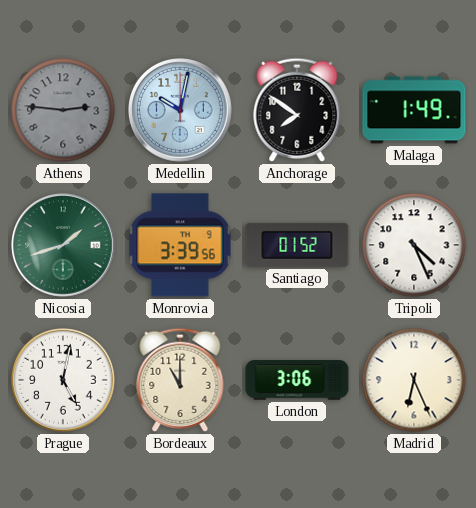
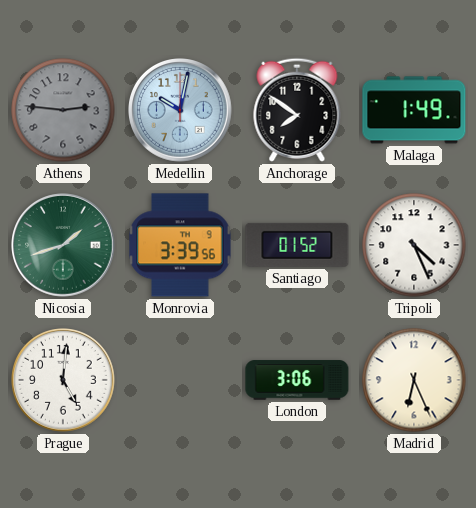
Prague: 5:02 -> 5:01
Bordeaux: 11:00 -> none
